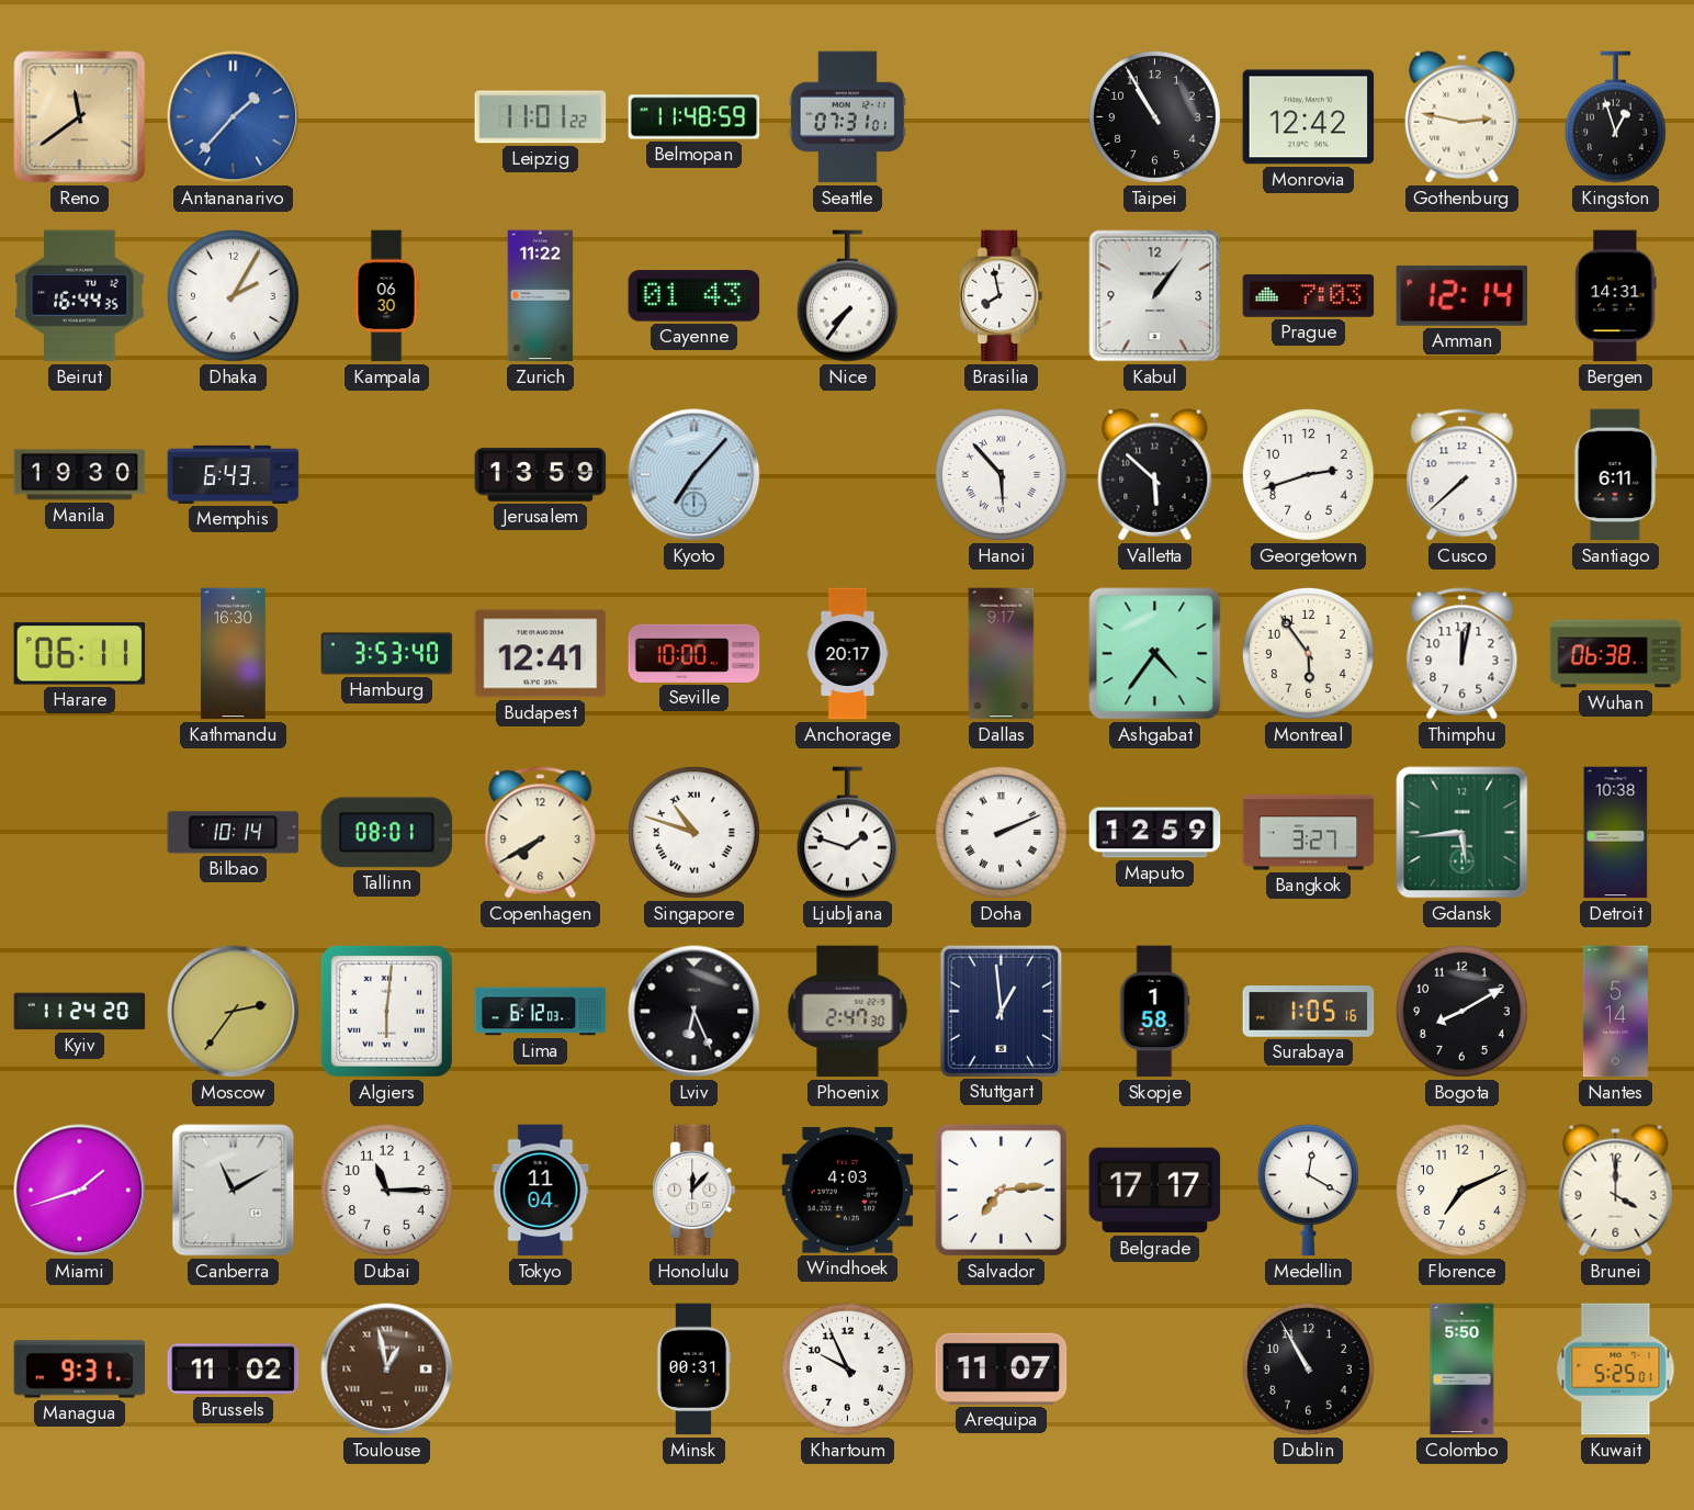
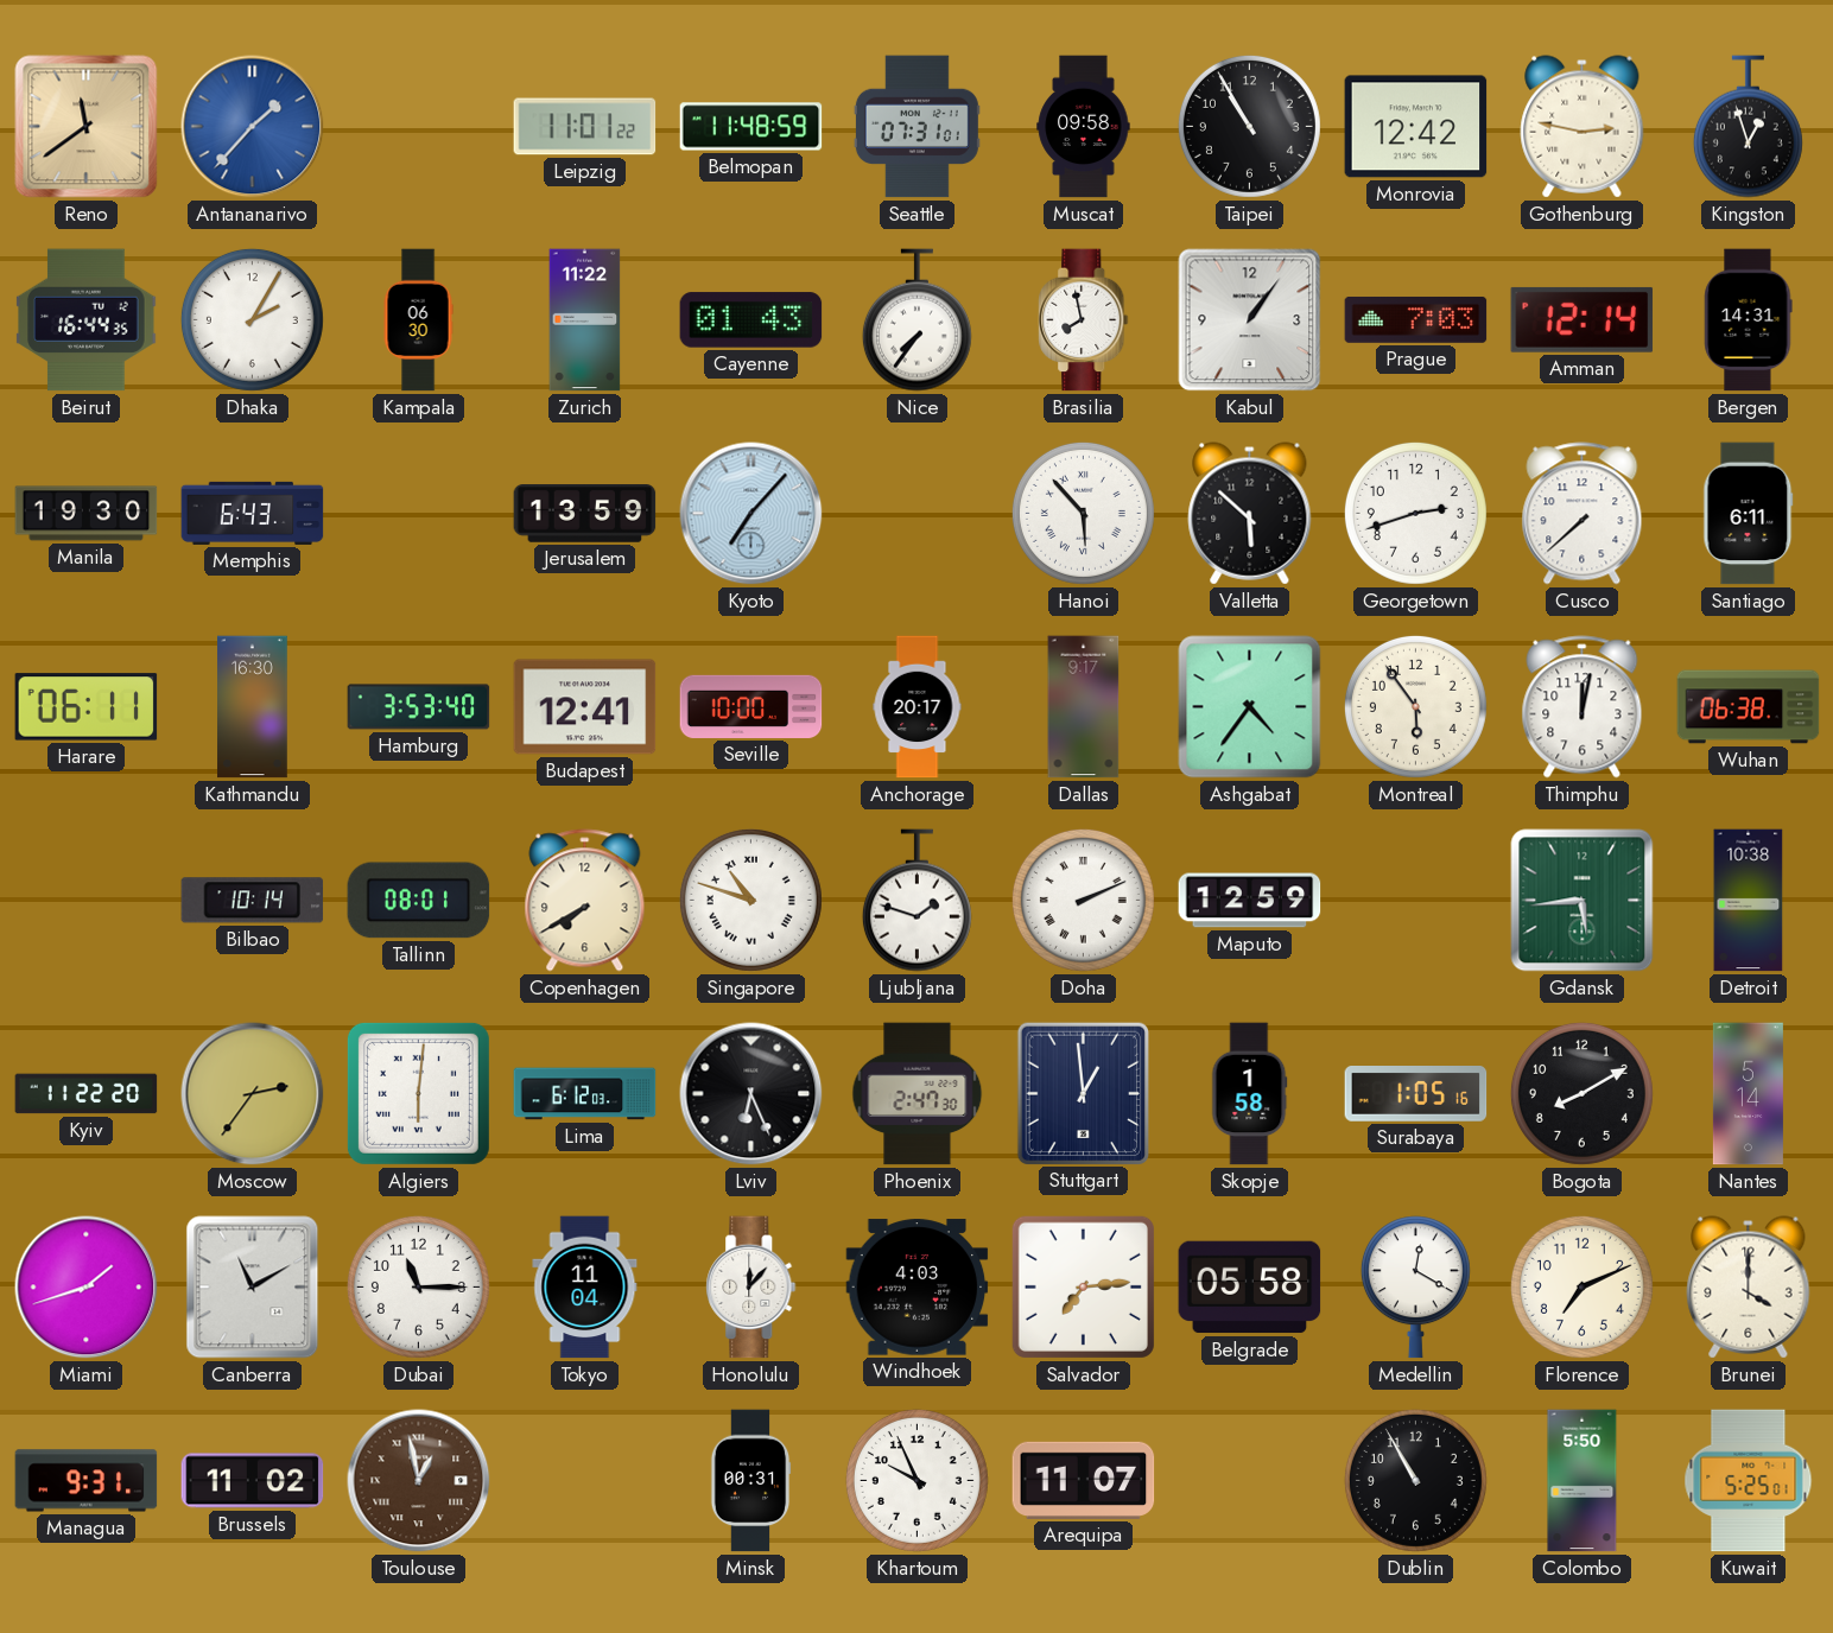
Muscat: none -> 09:58
Bangkok: 3:27 -> none
Kyiv: 11:24 -> 11:22
Belgrade: 17:17 -> 05:58
